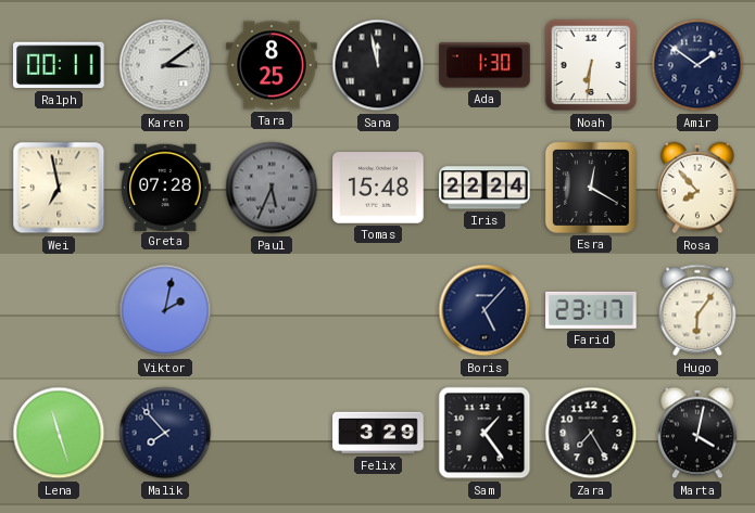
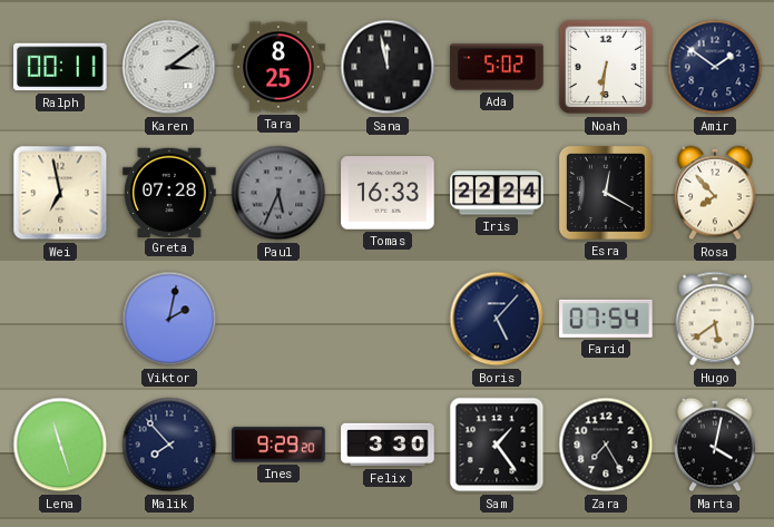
Ada: 1:30 -> 5:02
Tomas: 15:48 -> 16:33
Farid: 23:17 -> 07:54
Hugo: 6:06 -> 5:39
Ines: none -> 9:29
Felix: 3:29 -> 3:30
